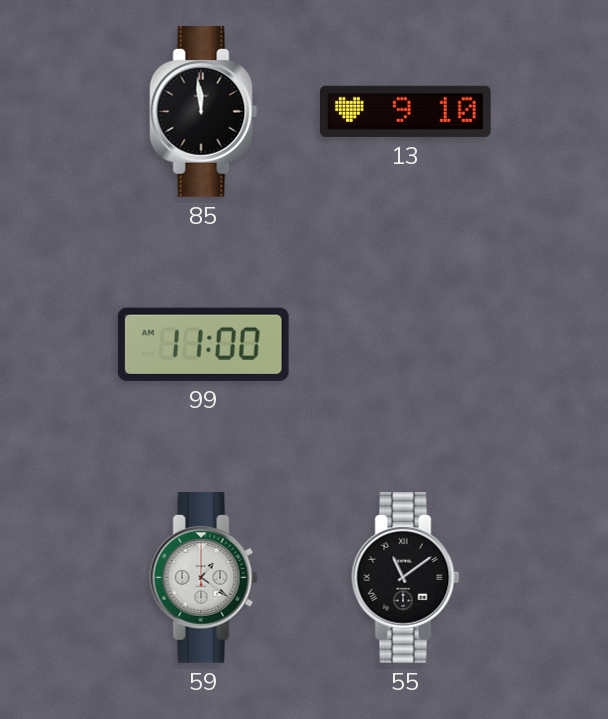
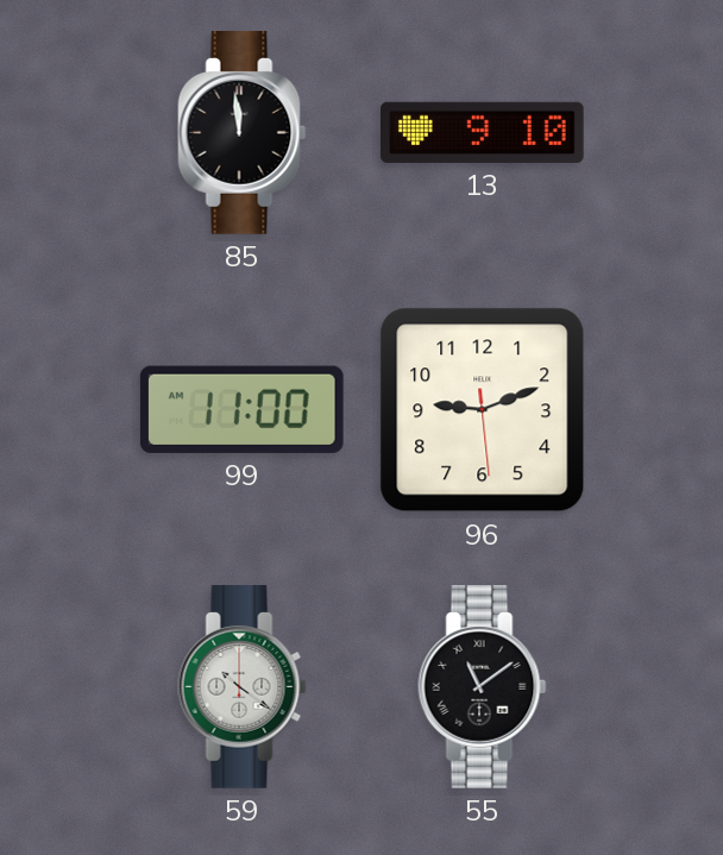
96: none -> 9:11
59: 1:21 -> 10:21
